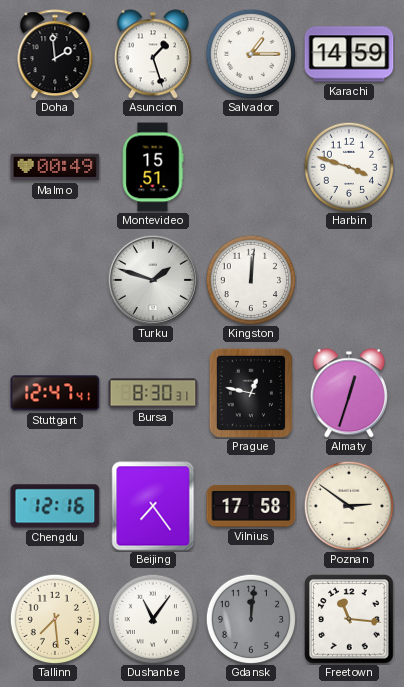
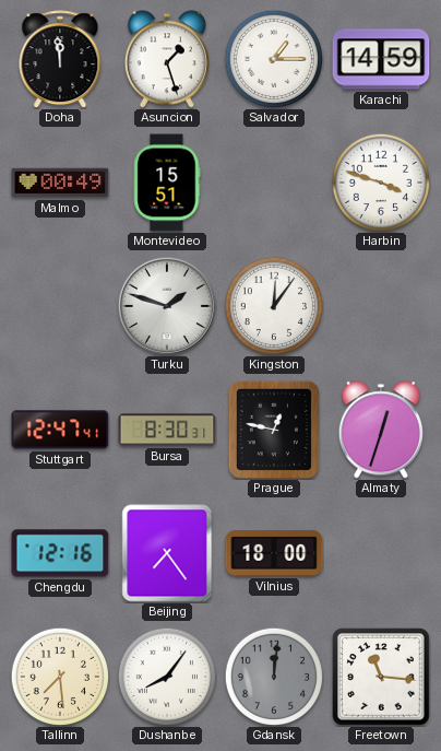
Doha: 1:59 -> 11:59
Kingston: 12:01 -> 12:06
Vilnius: 17:58 -> 18:00
Poznan: 2:51 -> none
Dushanbe: 11:06 -> 8:06
